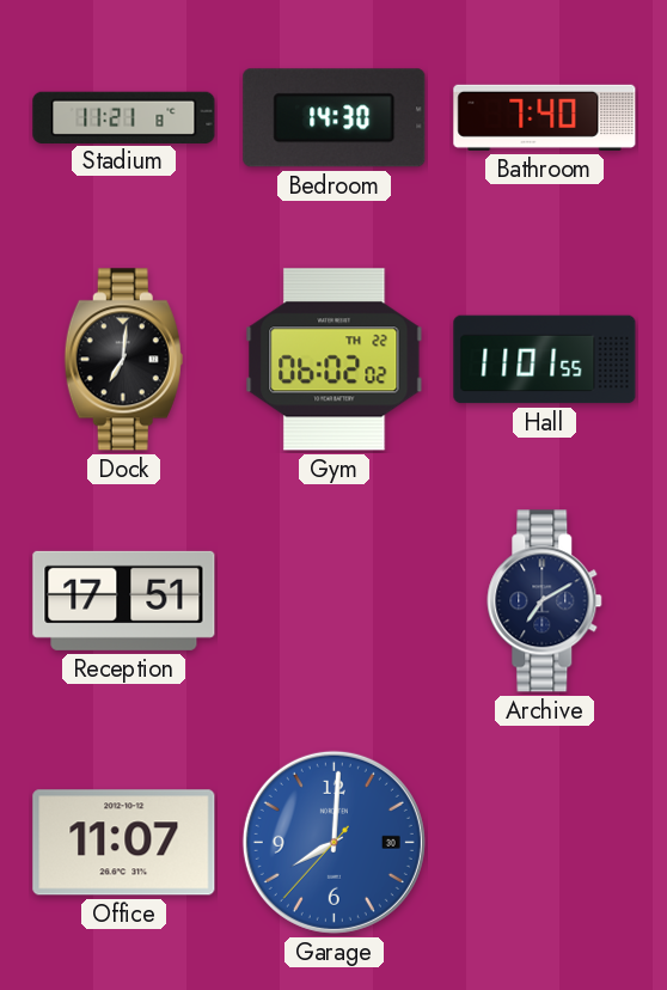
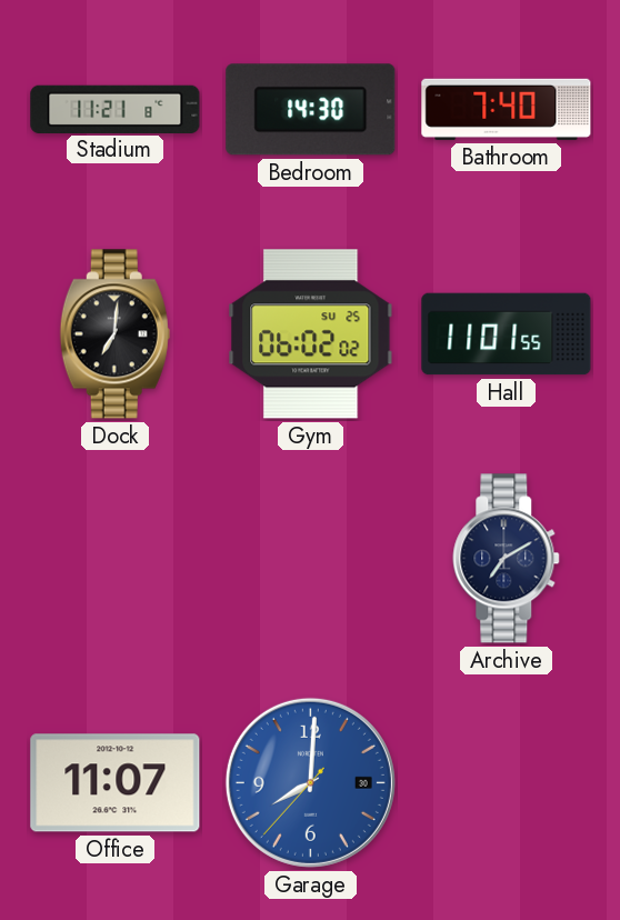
Gym date: TH 22 -> SU 25
Reception: 17:51 -> none
